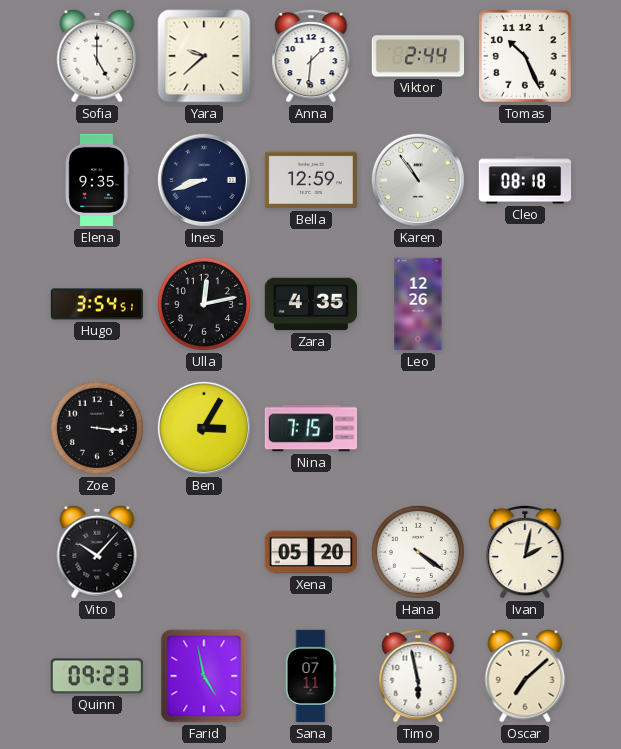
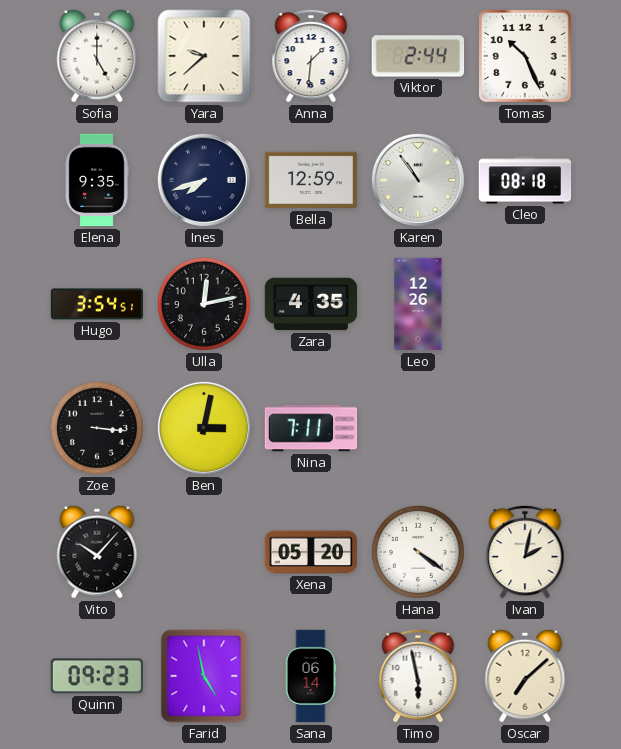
Ines: 8:42 -> 7:42
Ben: 3:05 -> 3:02
Nina: 7:15 -> 7:11
Sana: 07:11 -> 06:14
